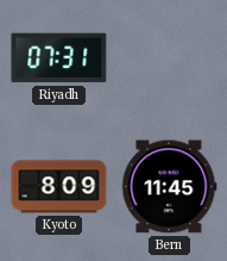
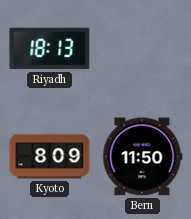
Riyadh: 07:31 -> 18:13
Bern: 11:45 -> 11:50
